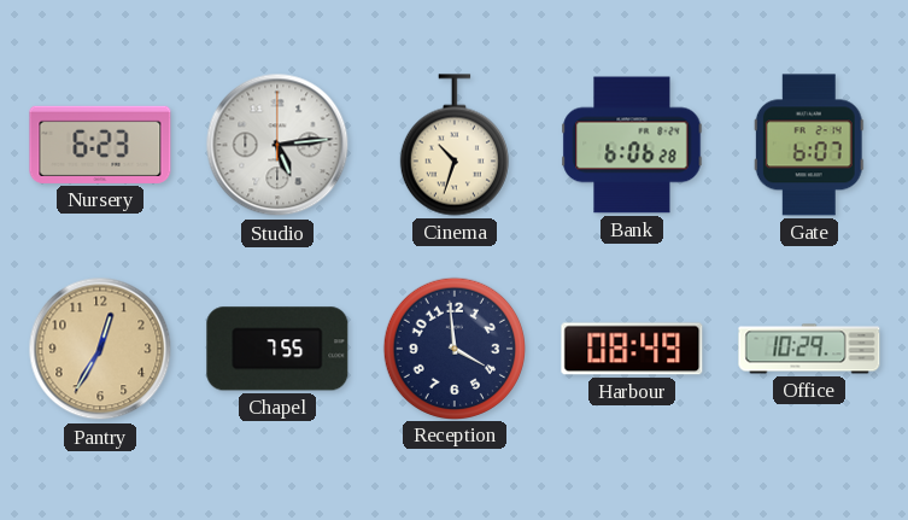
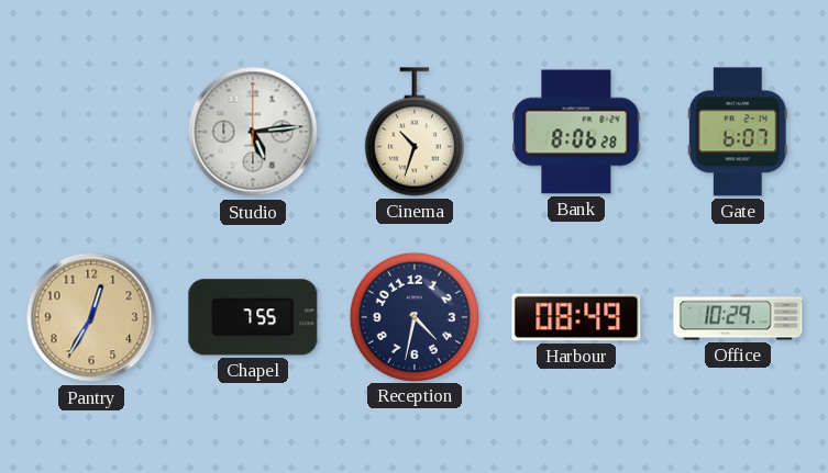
Nursery: 6:23 -> none
Bank: 6:06 -> 8:06
Reception: 3:59 -> 4:32
